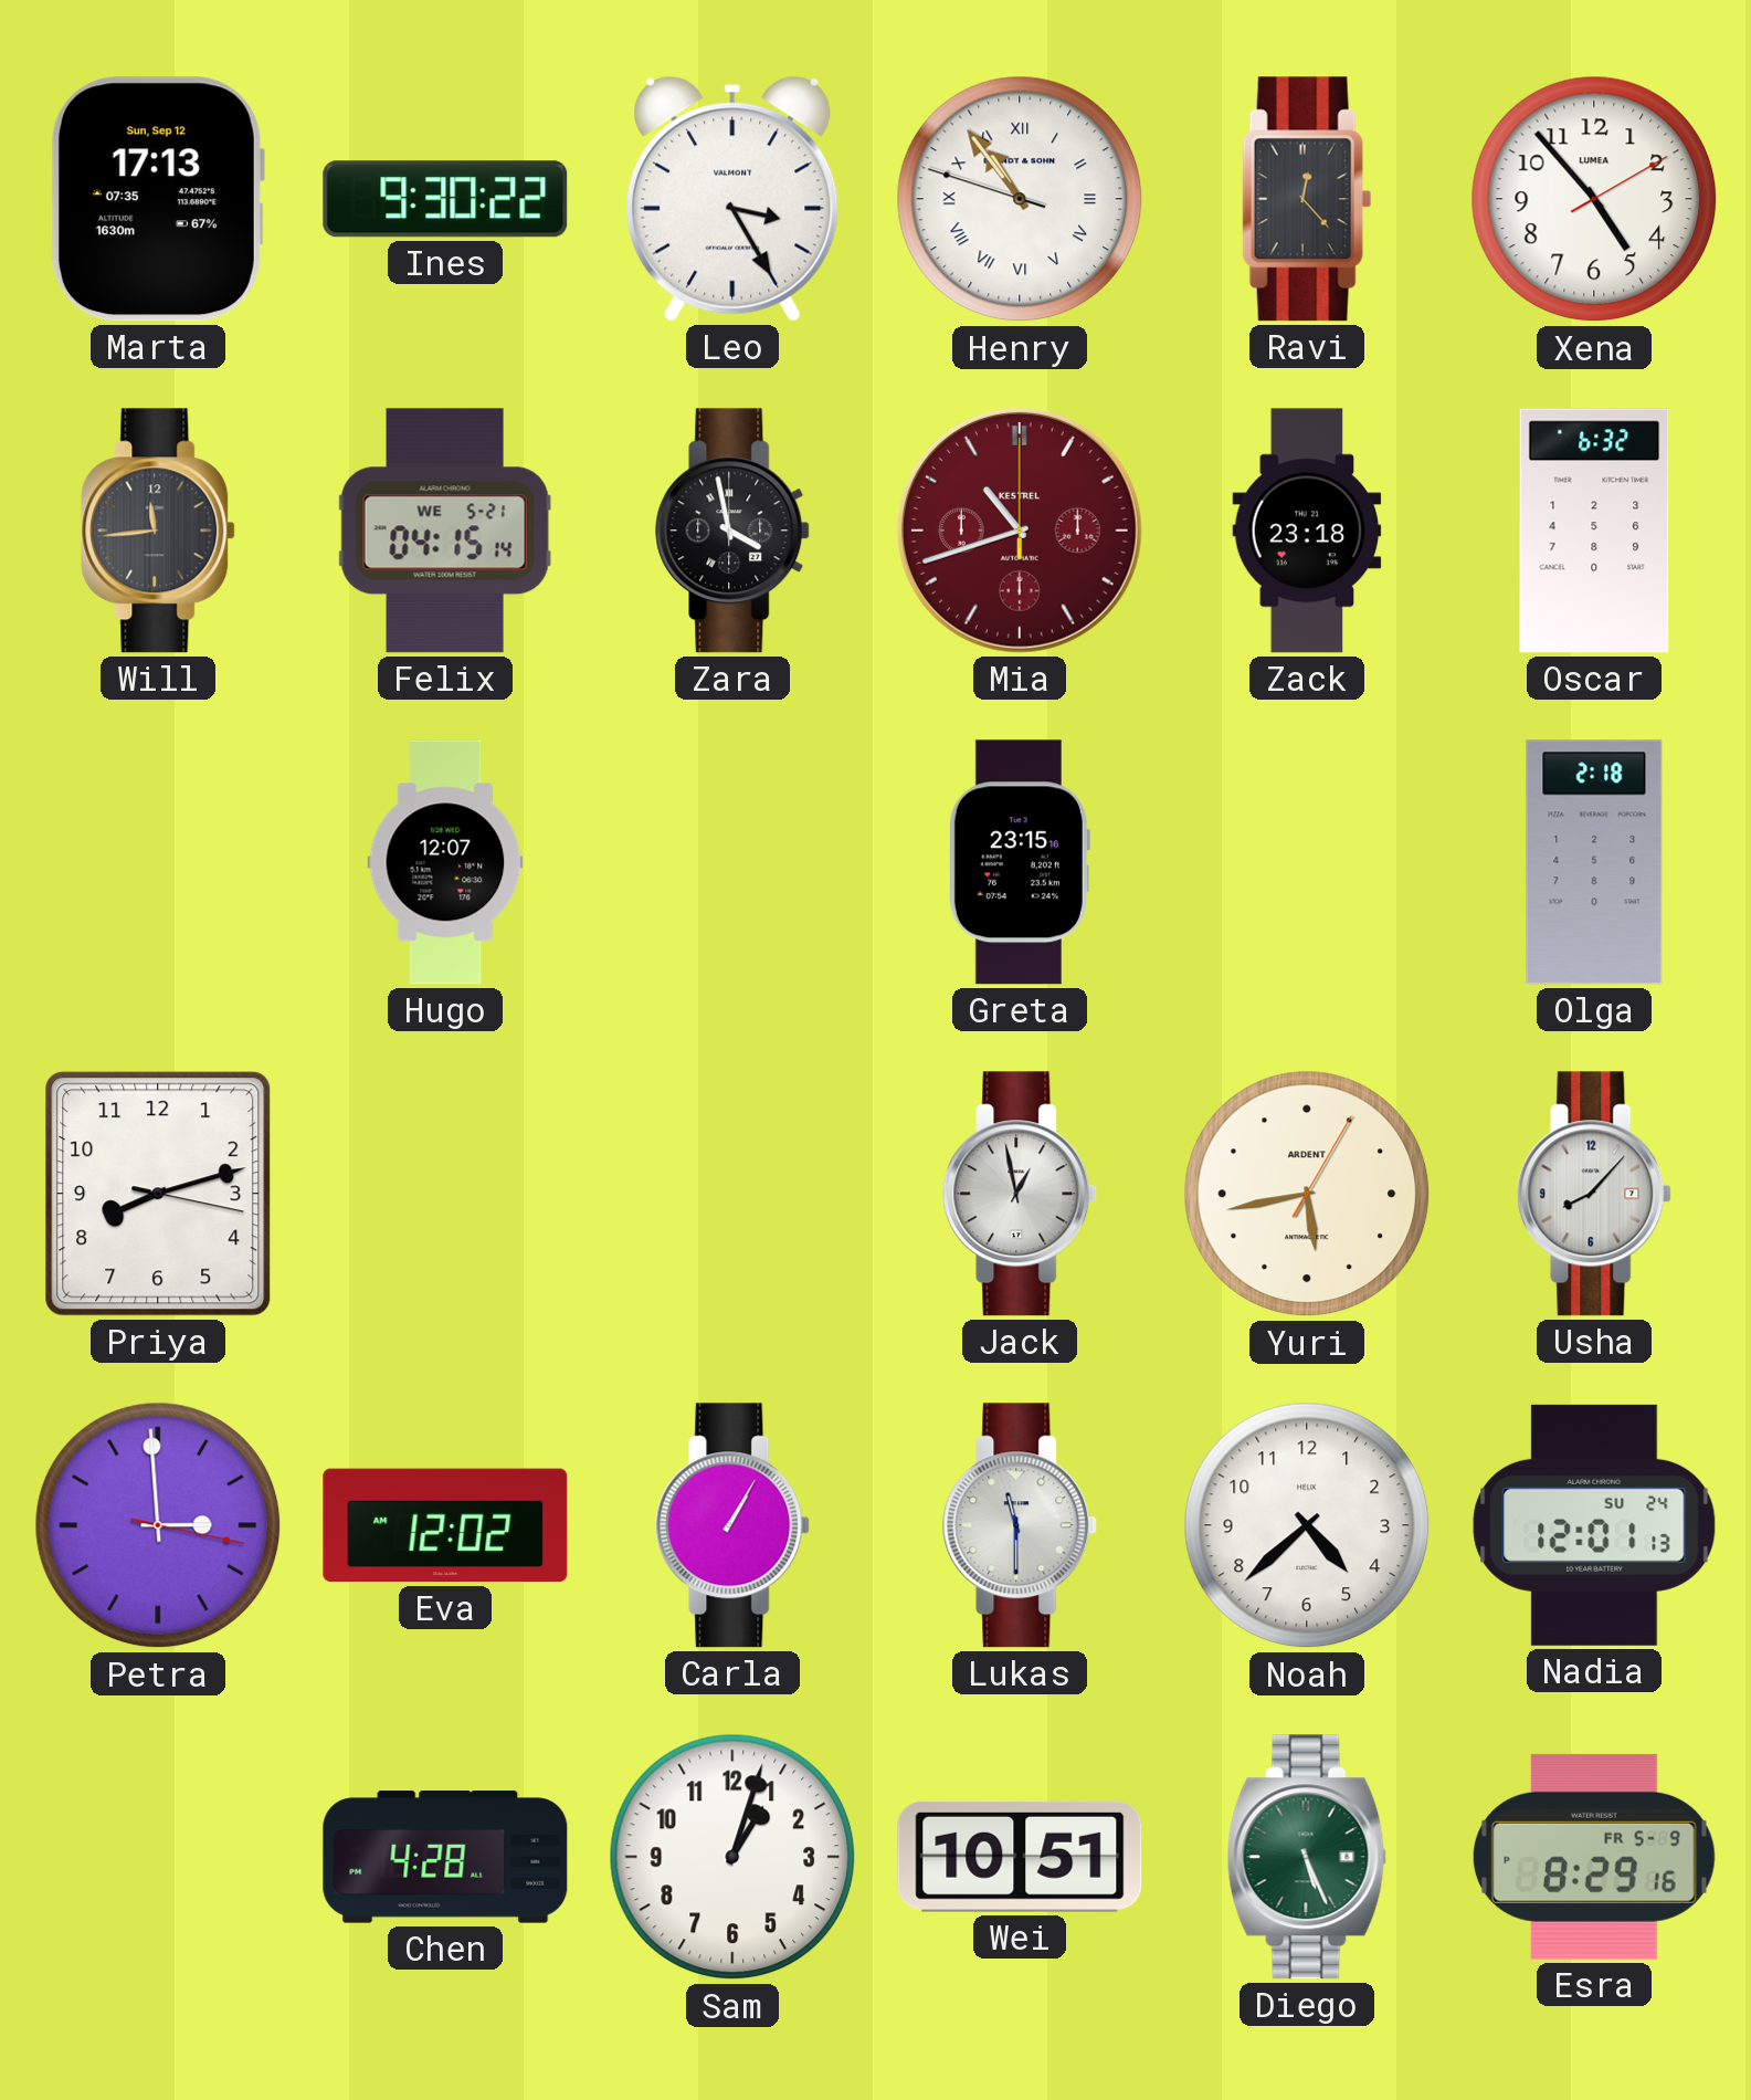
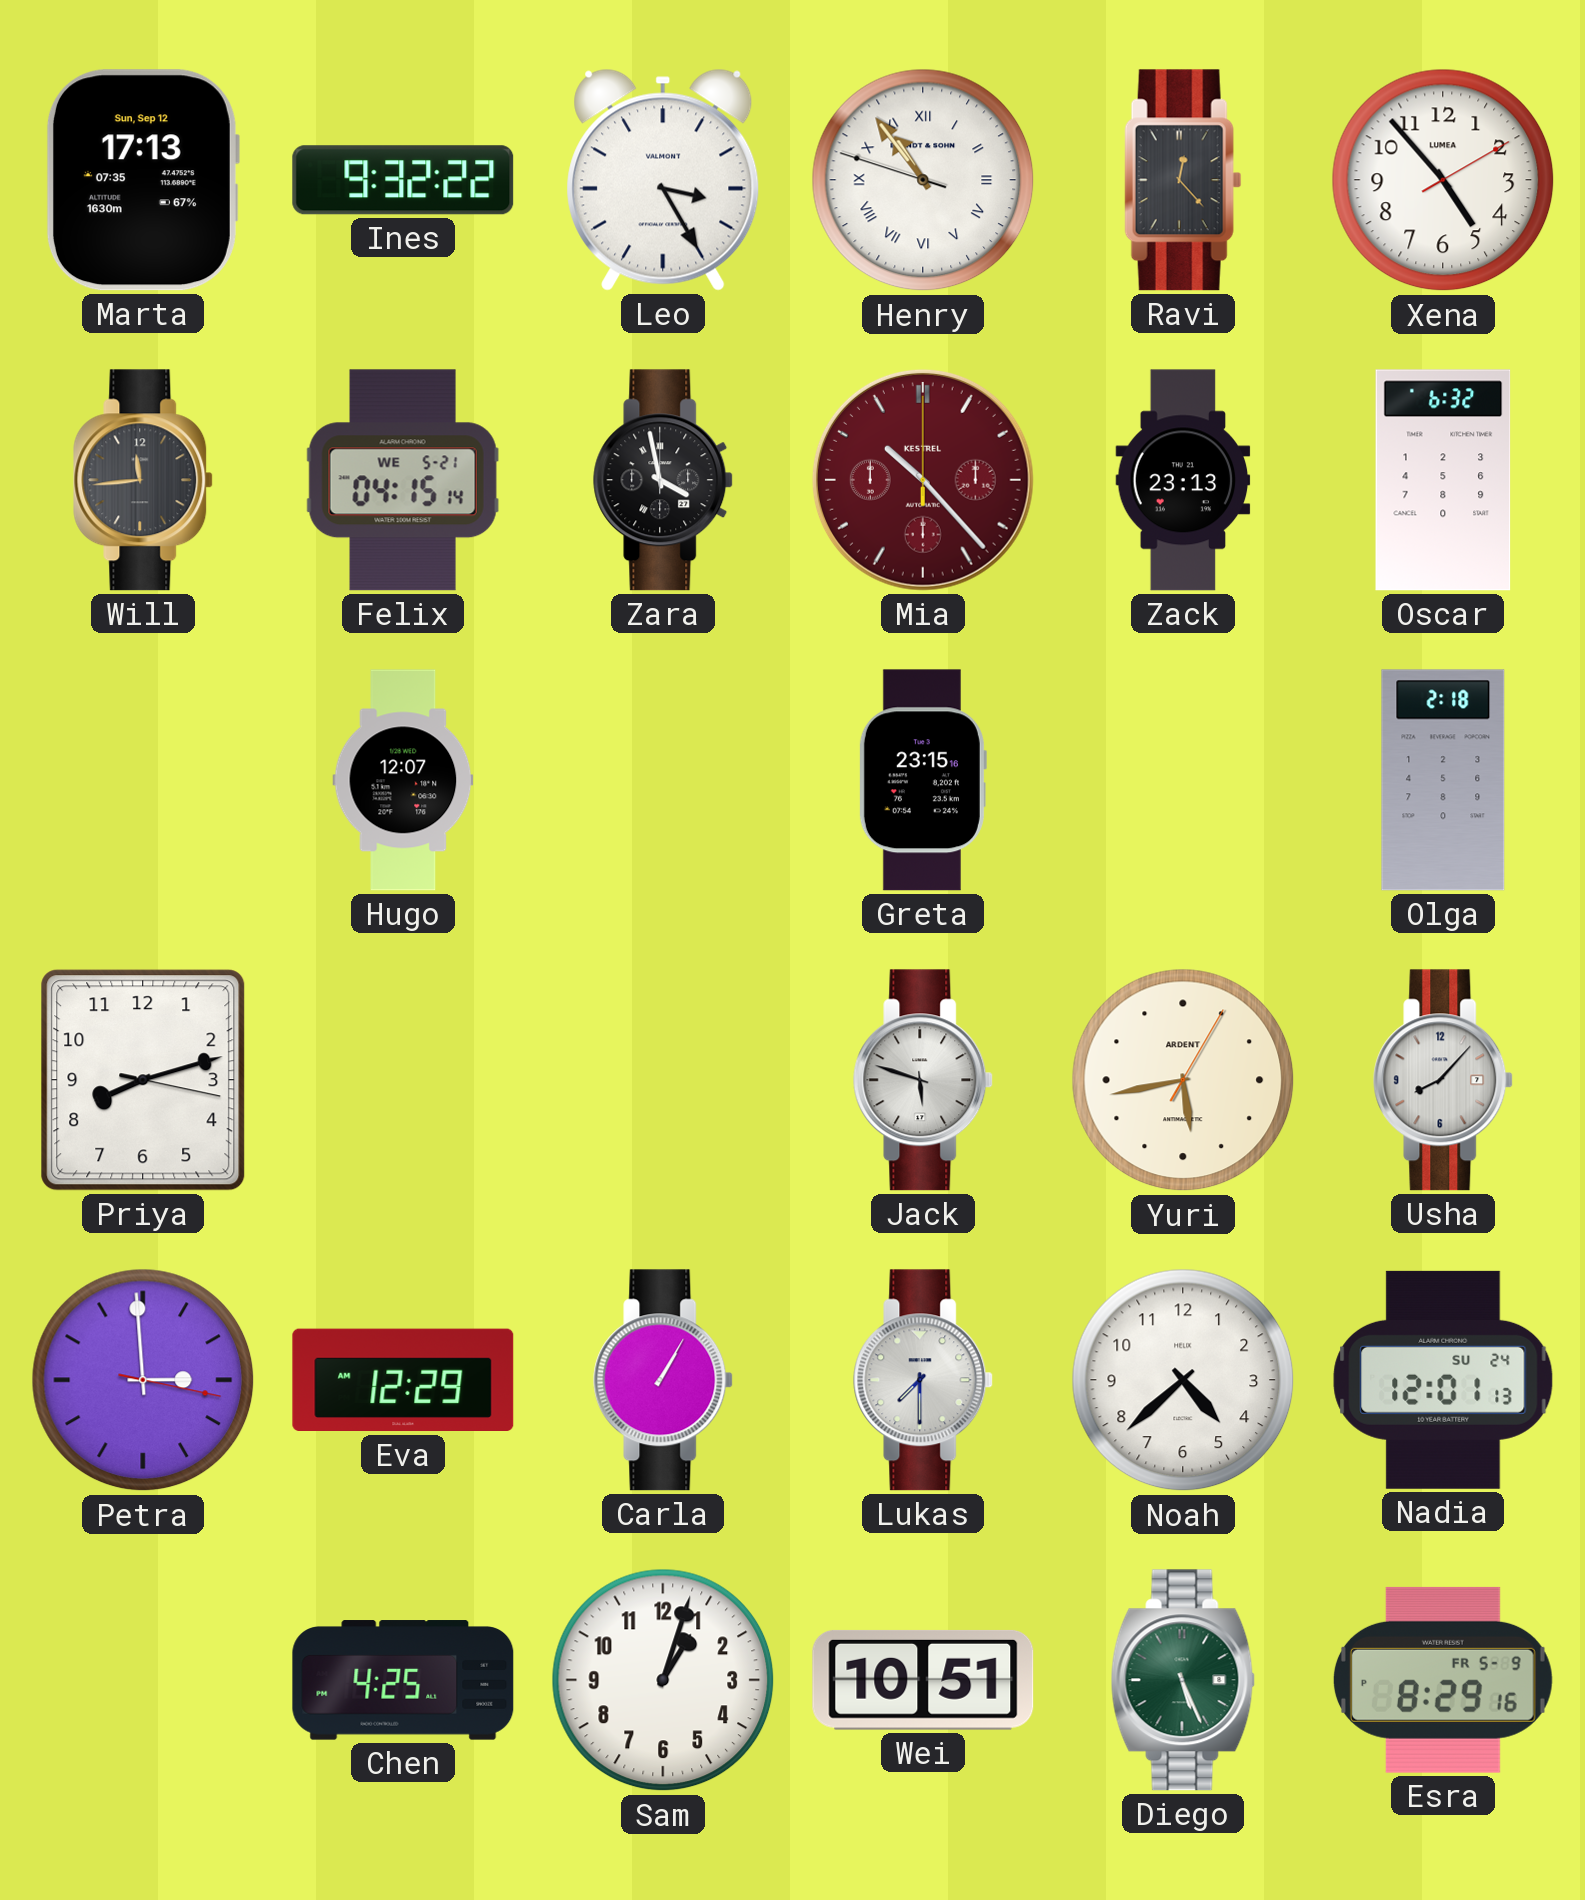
Ines: 9:30 -> 9:32
Mia: 10:42 -> 10:23
Zack: 23:18 -> 23:13
Jack: 12:58 -> 5:48
Eva: 12:02 -> 12:29
Lukas: 11:30 -> 7:30
Chen: 4:28 -> 4:25
